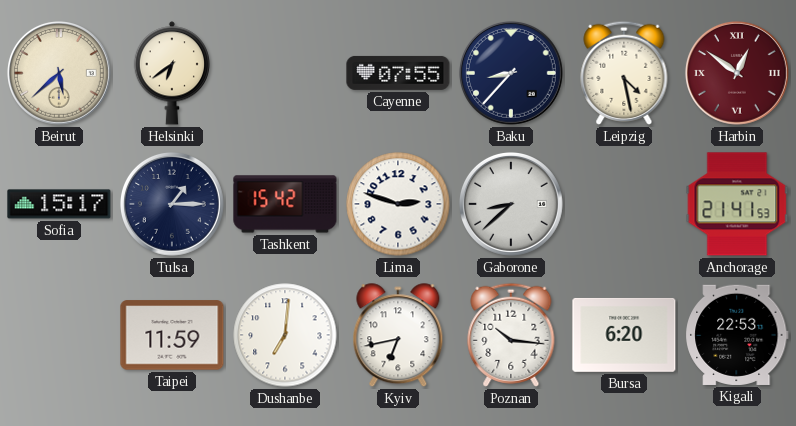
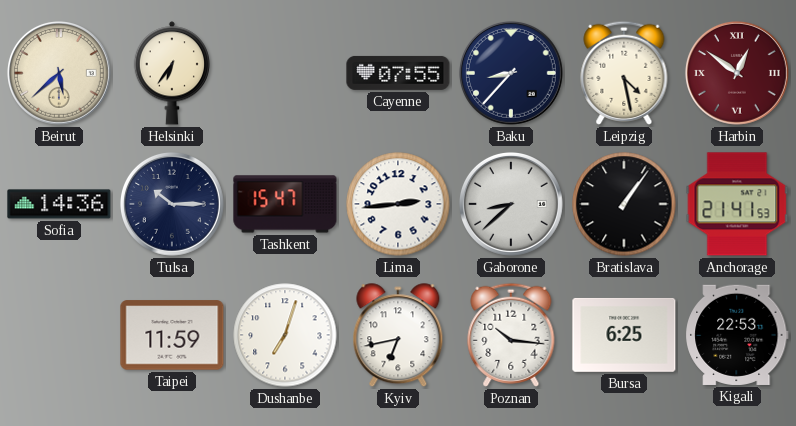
Helsinki: 6:39 -> 6:36
Sofia: 15:17 -> 14:36
Tulsa: 1:15 -> 10:15
Tashkent: 15:42 -> 15:47
Lima: 2:48 -> 2:44
Bratislava: none -> 1:06
Dushanbe: 7:01 -> 7:03
Bursa: 6:20 -> 6:25
